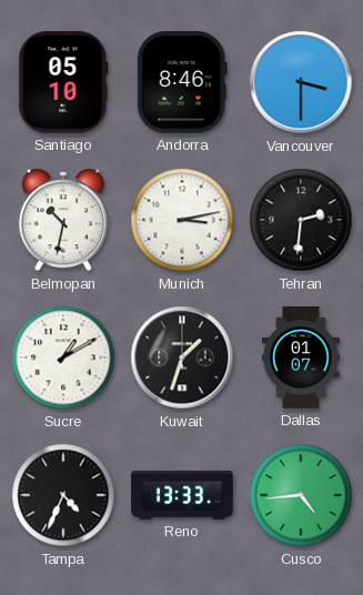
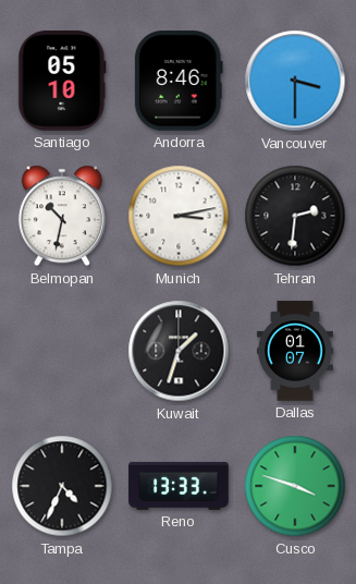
Sucre: 1:10 -> none
Cusco: 4:44 -> 3:48
